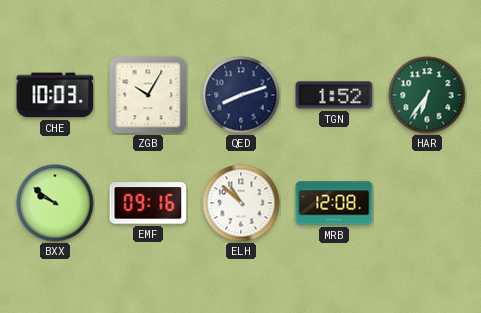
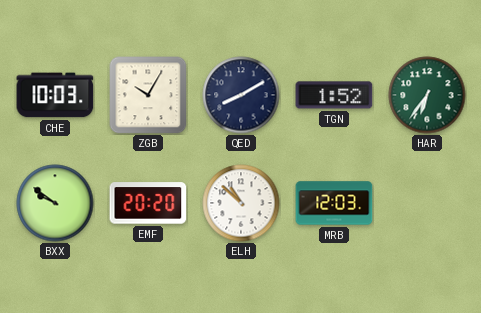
QED: 8:12 -> 8:10
EMF: 09:16 -> 20:20
MRB: 12:08 -> 12:03
